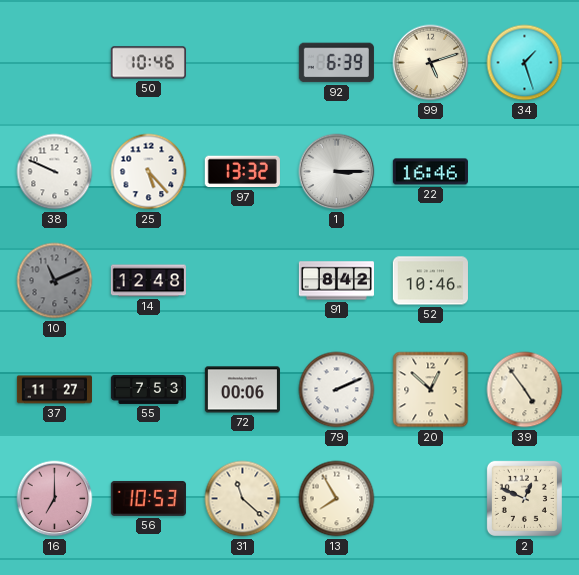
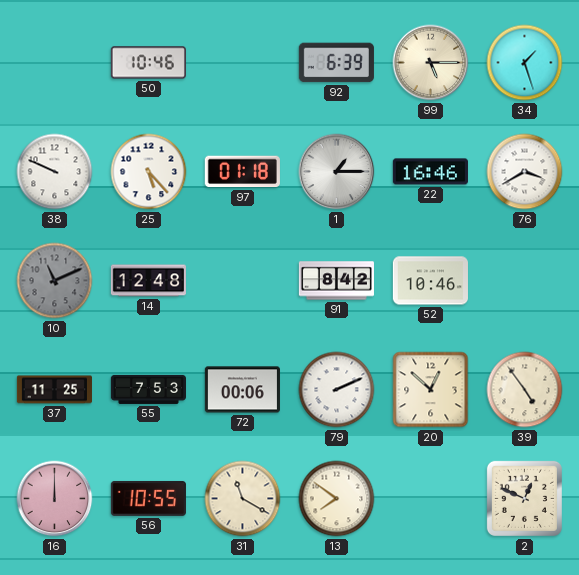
99: 5:12 -> 5:15
97: 13:32 -> 01:18
1: 3:15 -> 1:15
76: none -> 3:40
37: 11:27 -> 11:25
16: 7:00 -> 12:00
56: 10:53 -> 10:55
31: 11:22 -> 11:20
13: 7:55 -> 7:51
